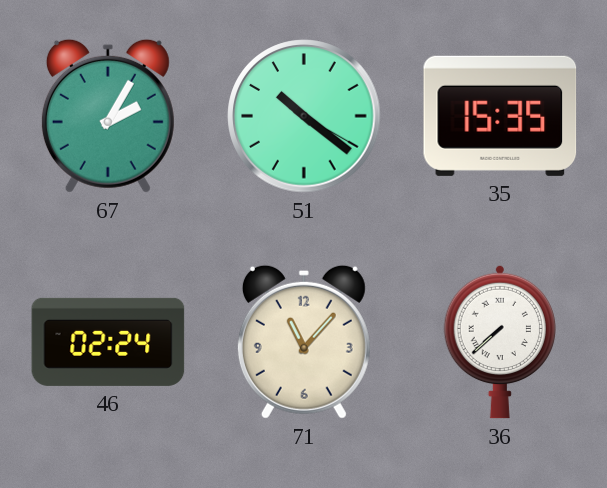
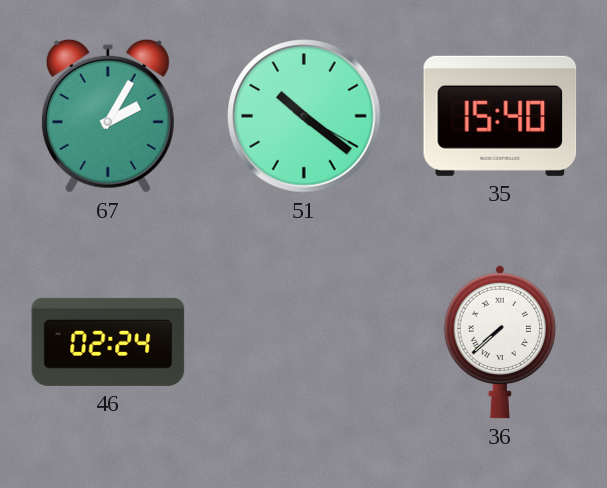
35: 15:35 -> 15:40
71: 11:07 -> none
